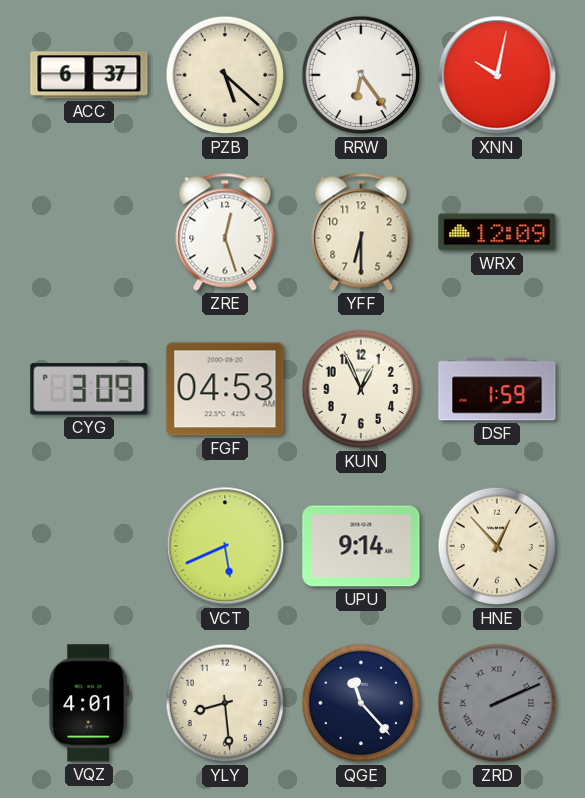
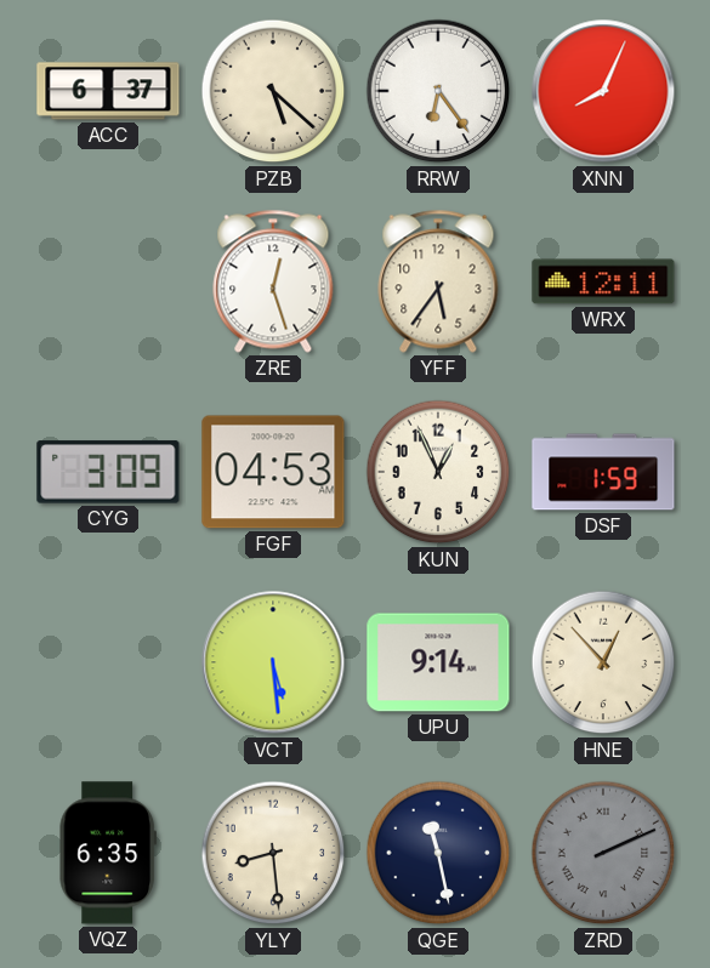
XNN: 10:02 -> 8:04
YFF: 6:30 -> 5:36
WRX: 12:09 -> 12:11
VCT: 5:41 -> 5:29
VQZ: 4:01 -> 6:35
QGE: 11:23 -> 11:28
